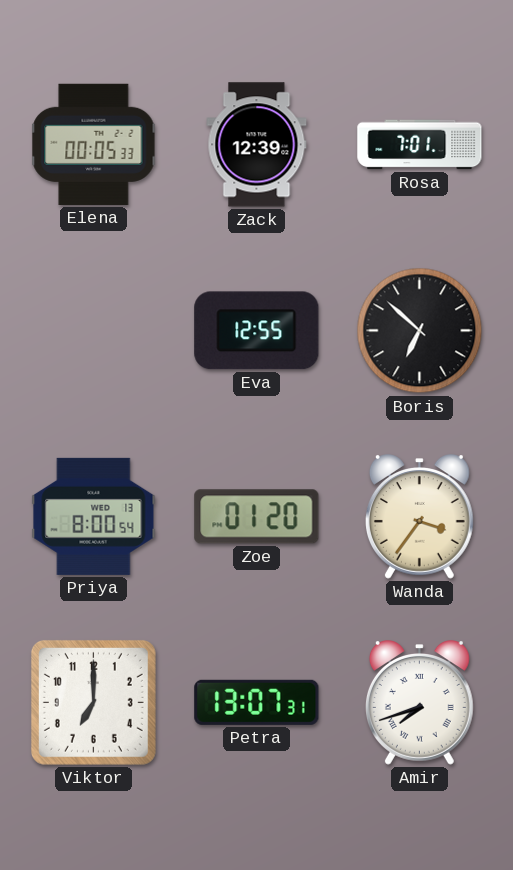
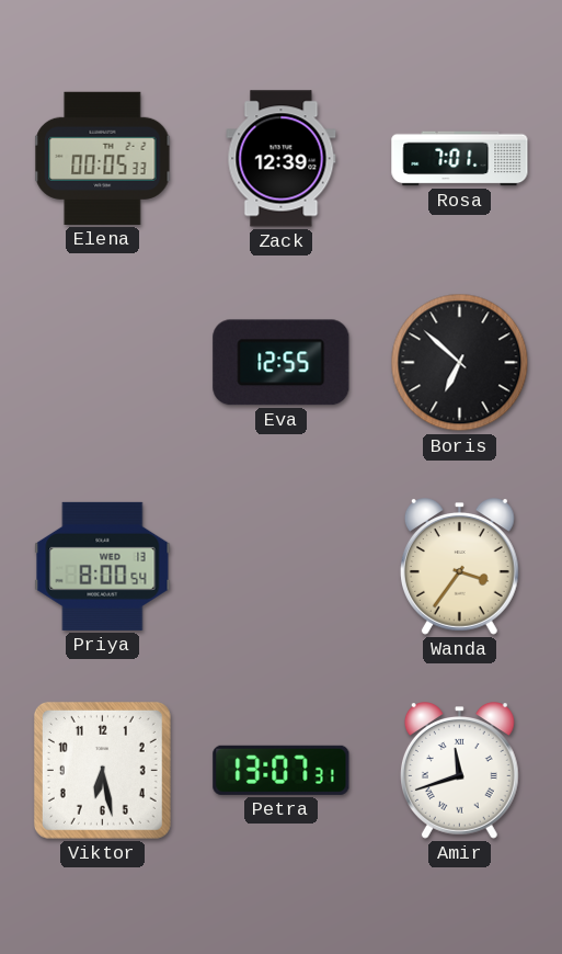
Zoe: 01:20 -> none
Viktor: 7:00 -> 6:28
Amir: 7:42 -> 11:42
